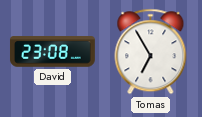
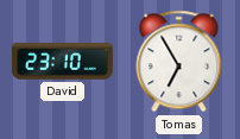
David: 23:08 -> 23:10
